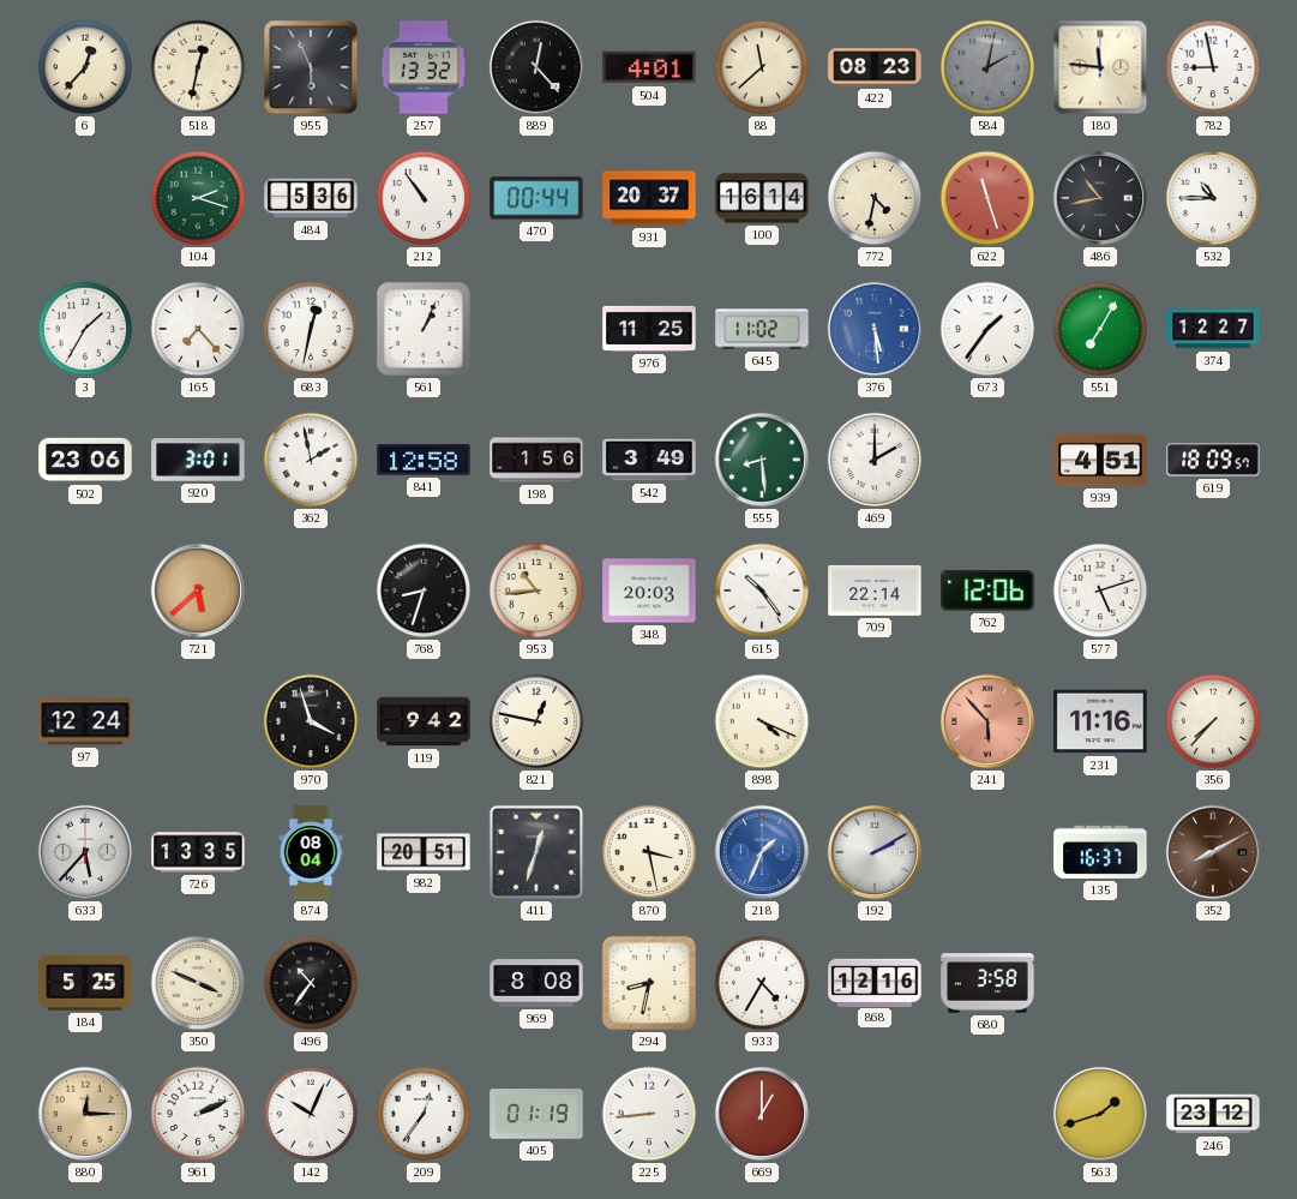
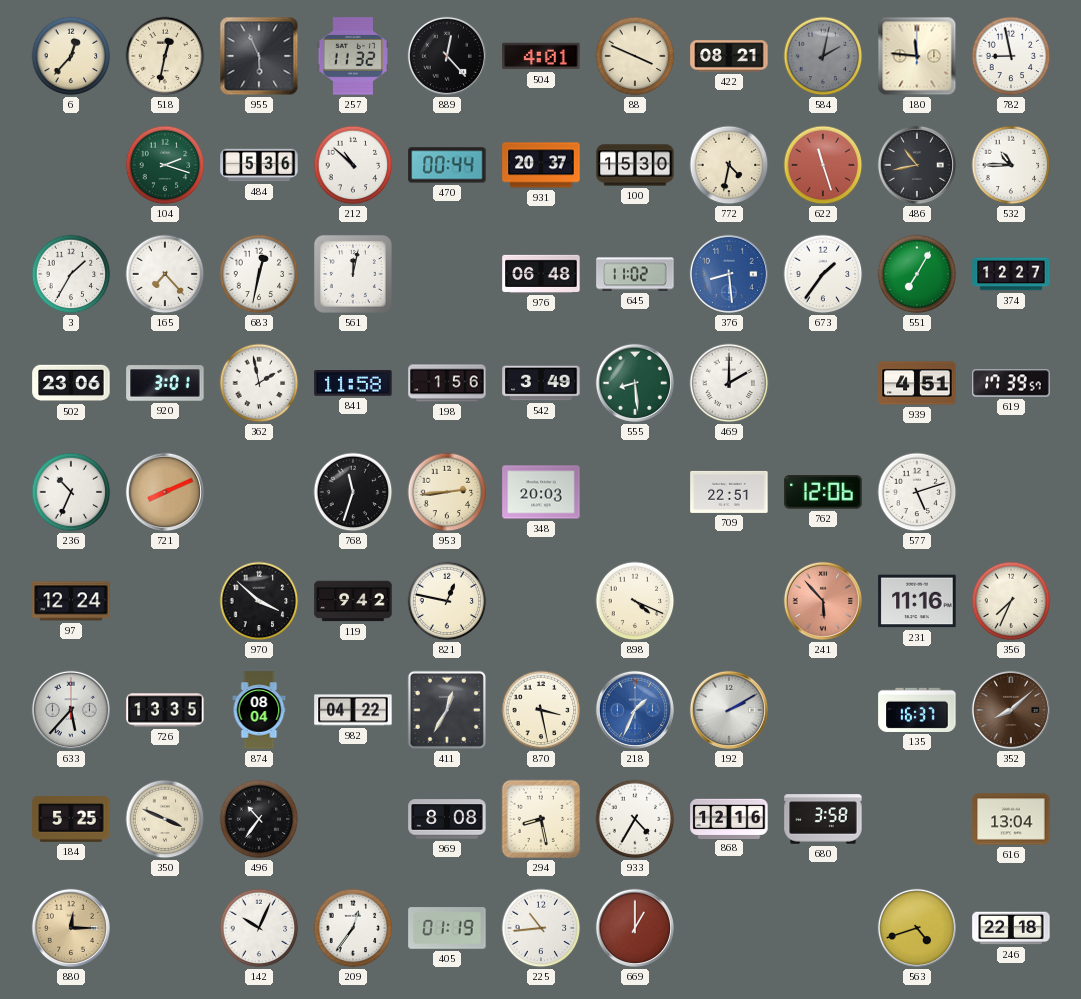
257: 13:32 -> 11:32
88: 11:38 -> 3:49
422: 08:23 -> 08:21
212: 10:54 -> 10:52
100: 16:14 -> 15:30
561: 1:04 -> 12:02
976: 11:25 -> 06:48
376: 5:29 -> 8:29
841: 12:58 -> 11:58
619: 18:09 -> 17:39
236: none -> 10:34
721: 5:38 -> 8:11
768: 8:33 -> 11:33
953: 10:44 -> 2:44
615: 10:24 -> none
709: 22:14 -> 22:51
970: 3:57 -> 3:52
356: 7:37 -> 7:34
982: 20:51 -> 04:22
411: 12:33 -> 12:35
352: 8:10 -> 8:08
294: 8:32 -> 8:28
616: none -> 13:04
961: 2:11 -> none
225: 8:44 -> 10:44
563: 1:42 -> 4:42
246: 23:12 -> 22:18
